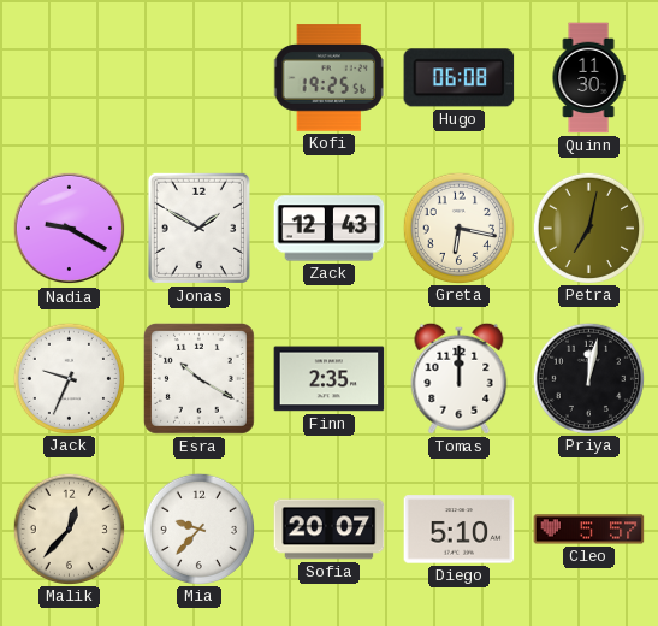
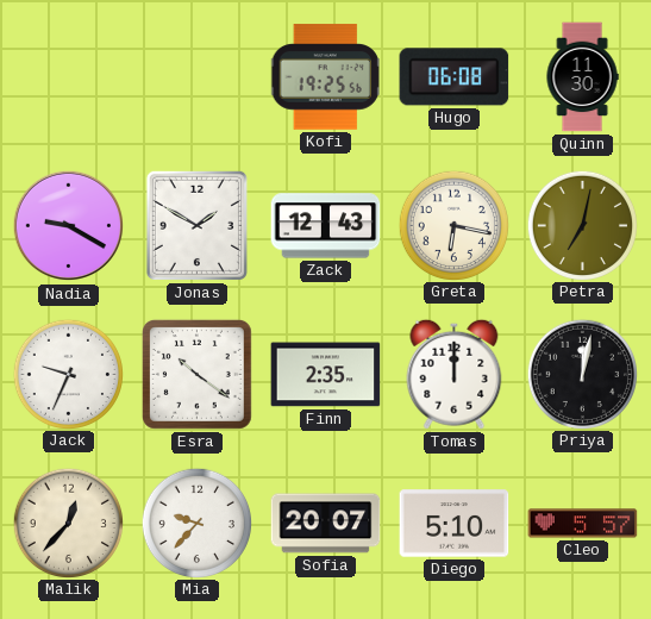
Esra: 10:20 -> 10:21
